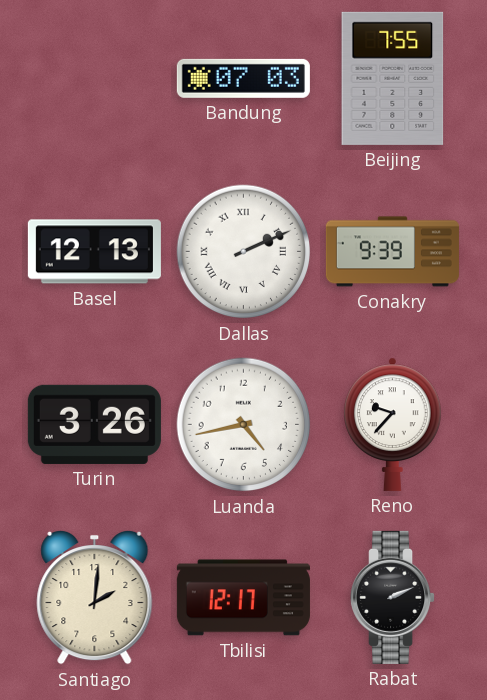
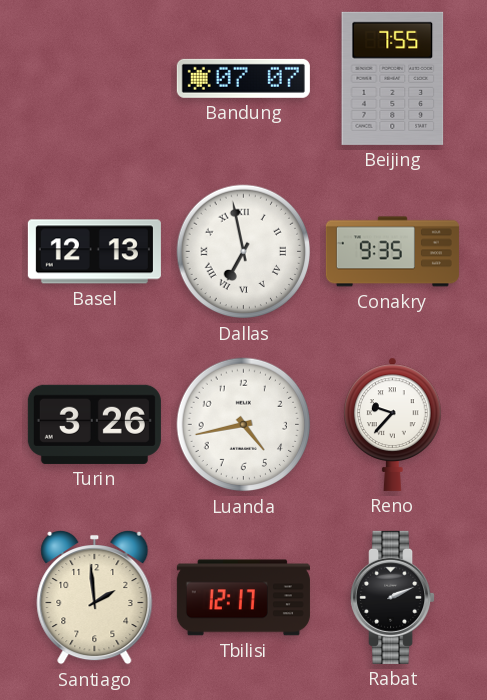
Bandung: 07:03 -> 07:07
Dallas: 2:11 -> 6:58
Conakry: 9:39 -> 9:35
Santiago: 2:01 -> 1:59
